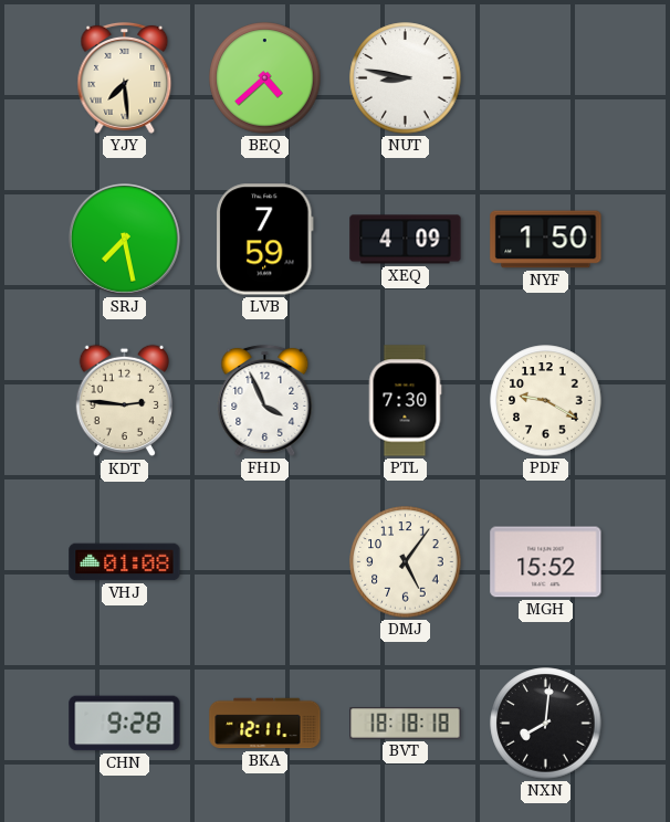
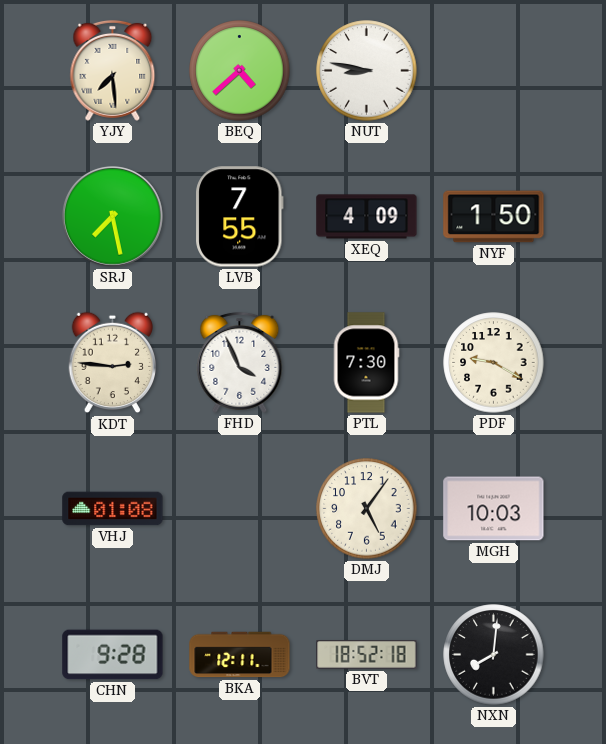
LVB: 7:59 -> 7:55
MGH: 15:52 -> 10:03
BVT: 18:18 -> 18:52
